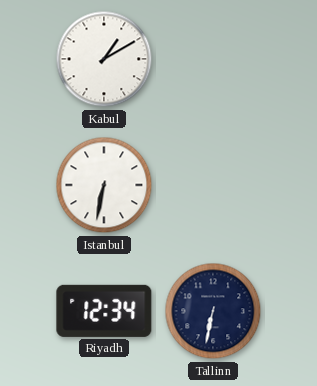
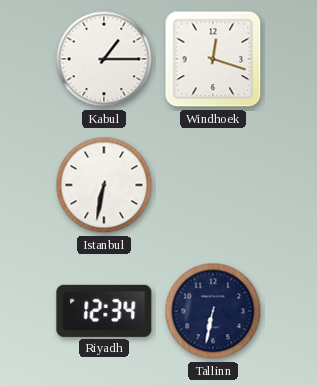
Kabul: 1:10 -> 1:15
Windhoek: none -> 12:18
